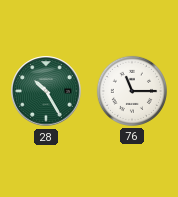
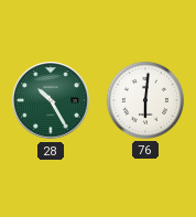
76: 11:15 -> 6:01
